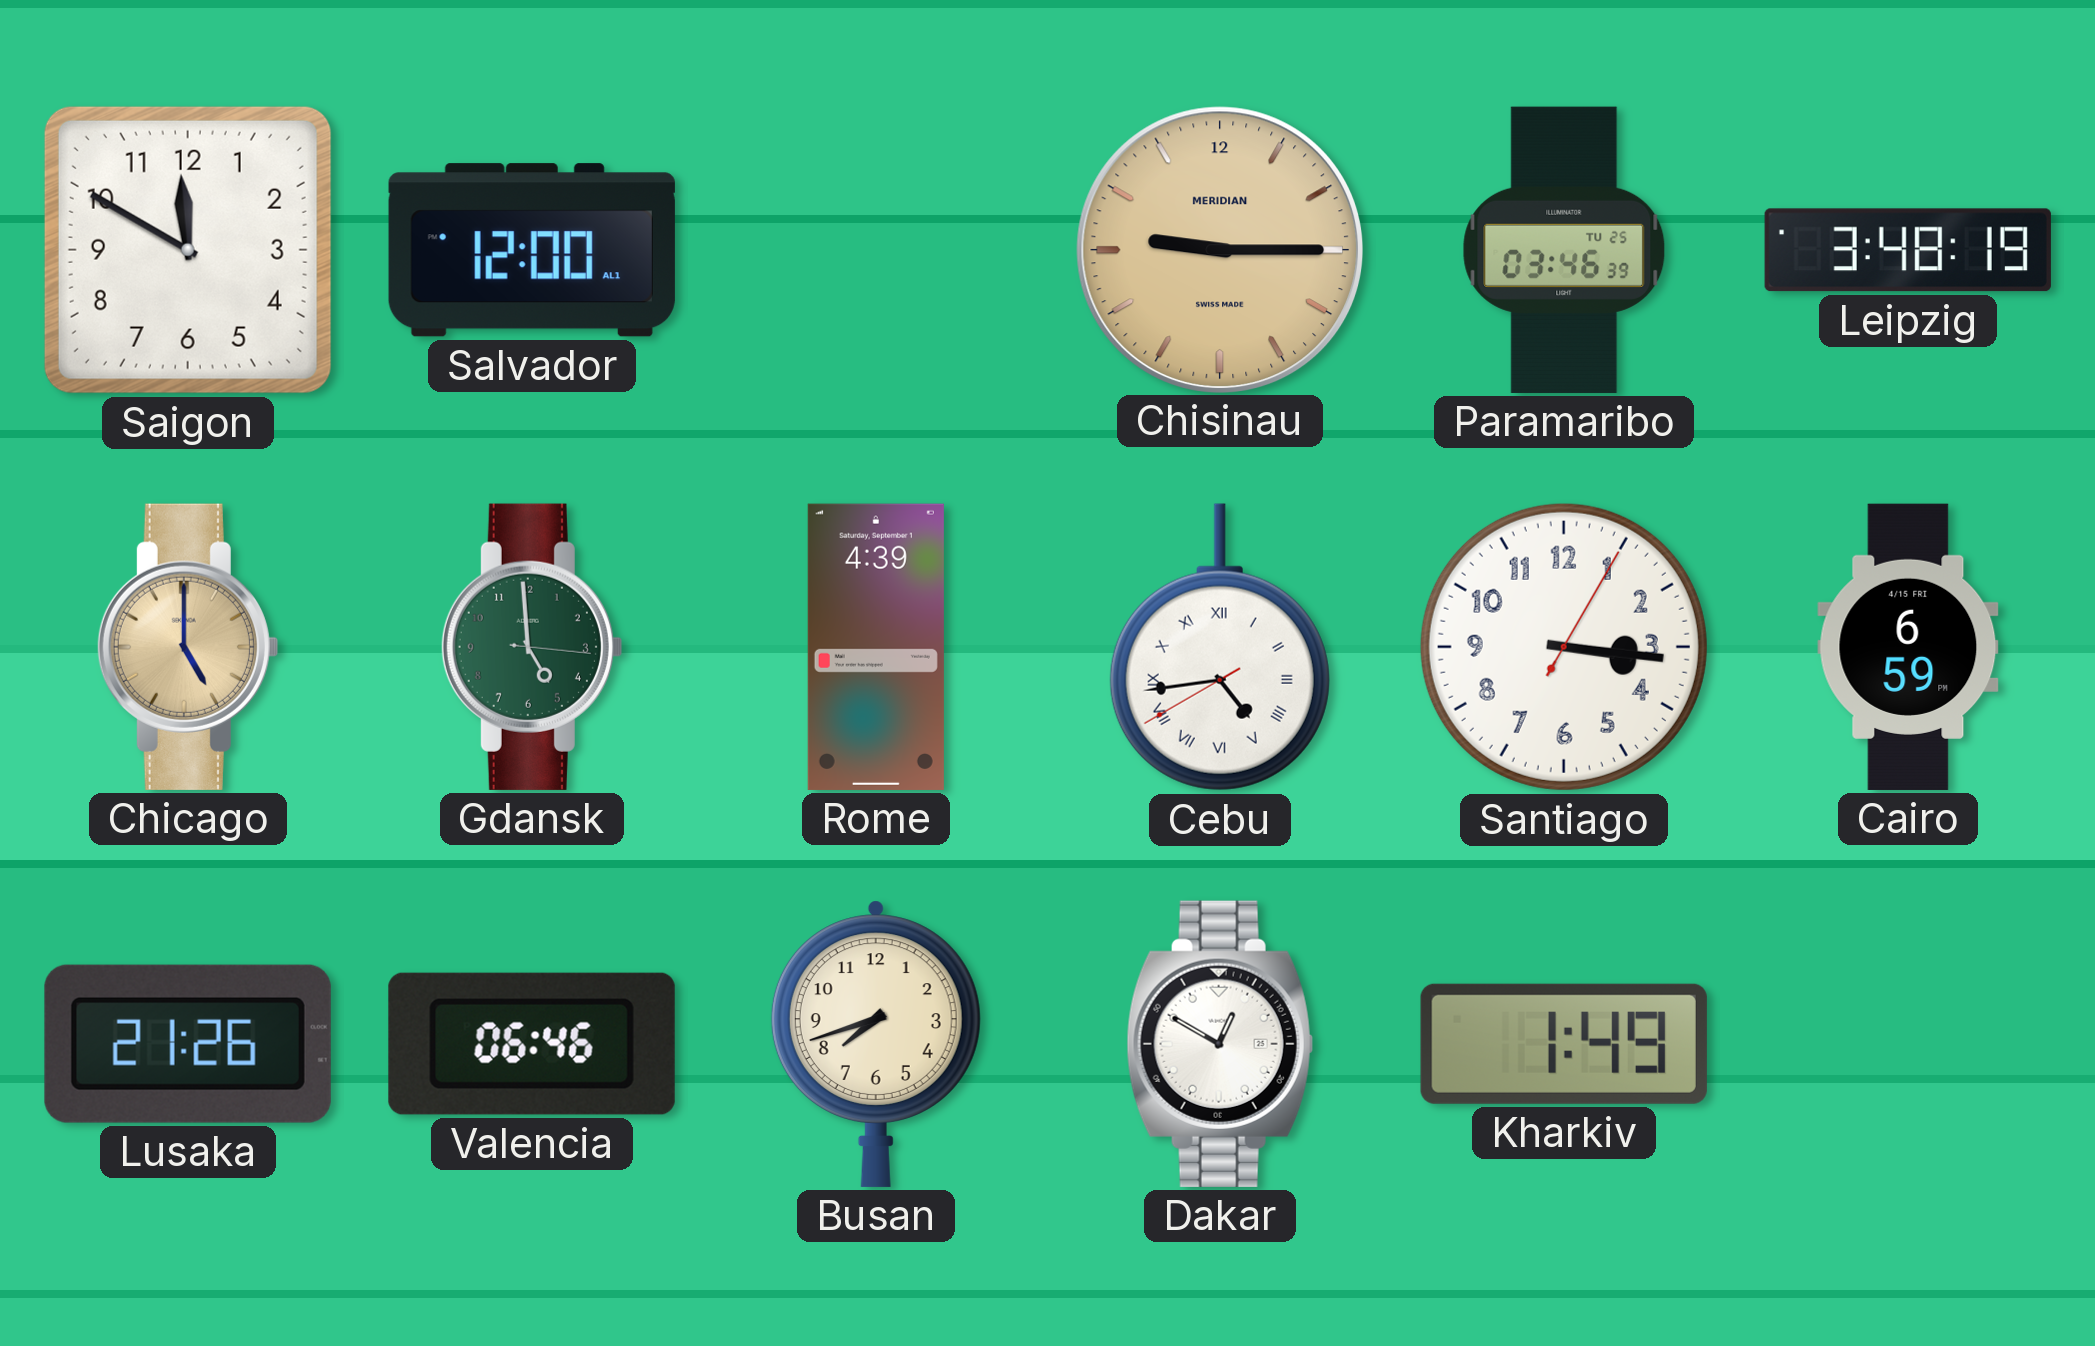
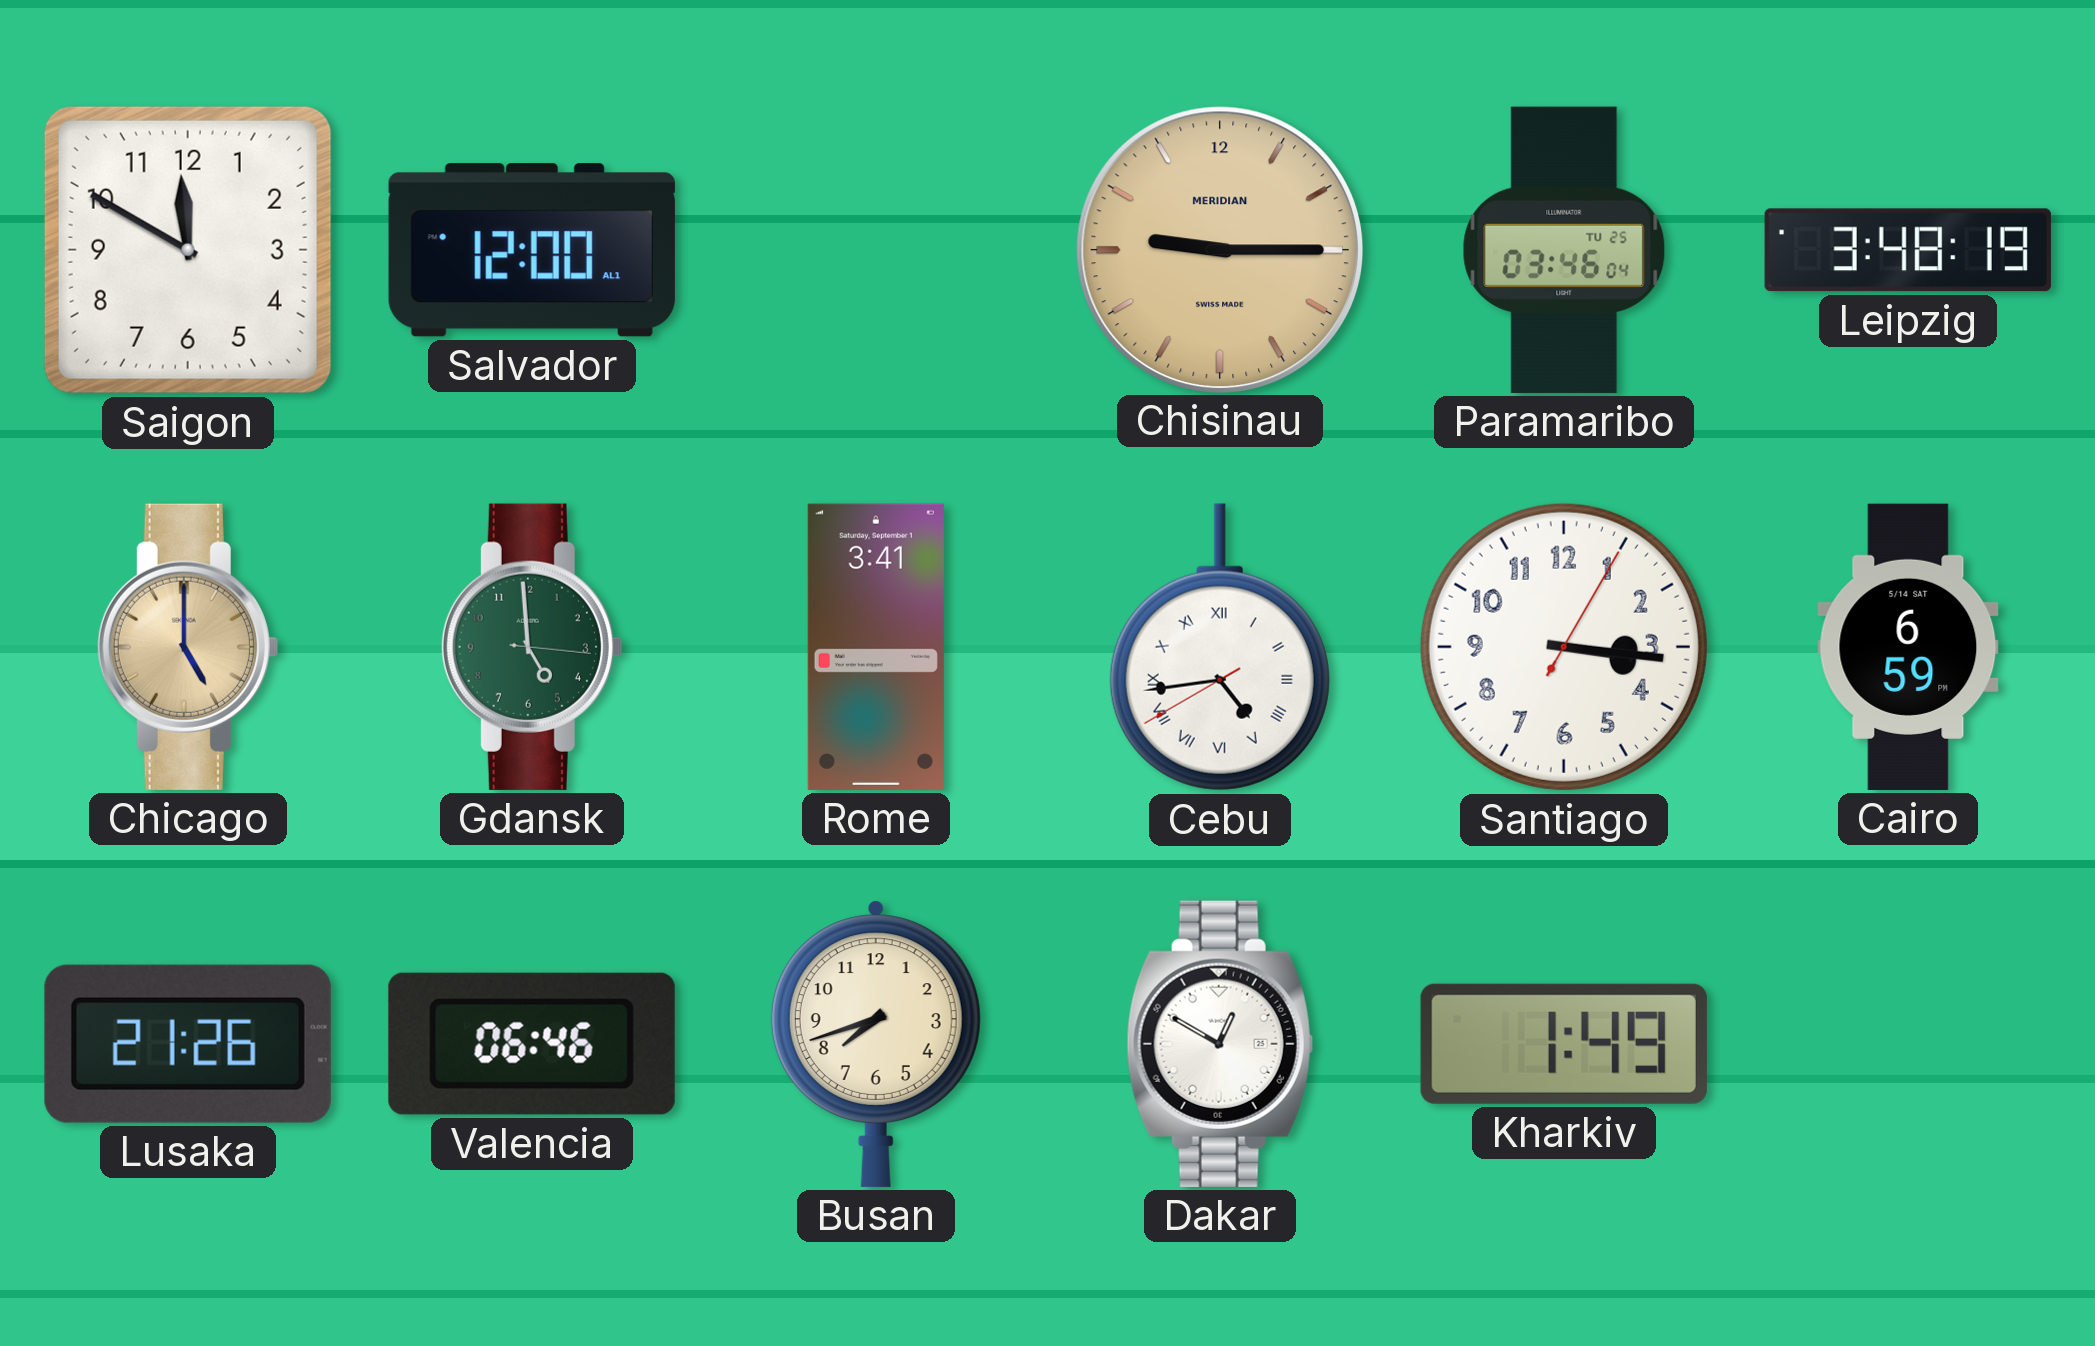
Paramaribo: 03:46:39 -> 03:46:04
Rome: 4:39 -> 3:41
Cairo date: 4/15 FRI -> 5/14 SAT
